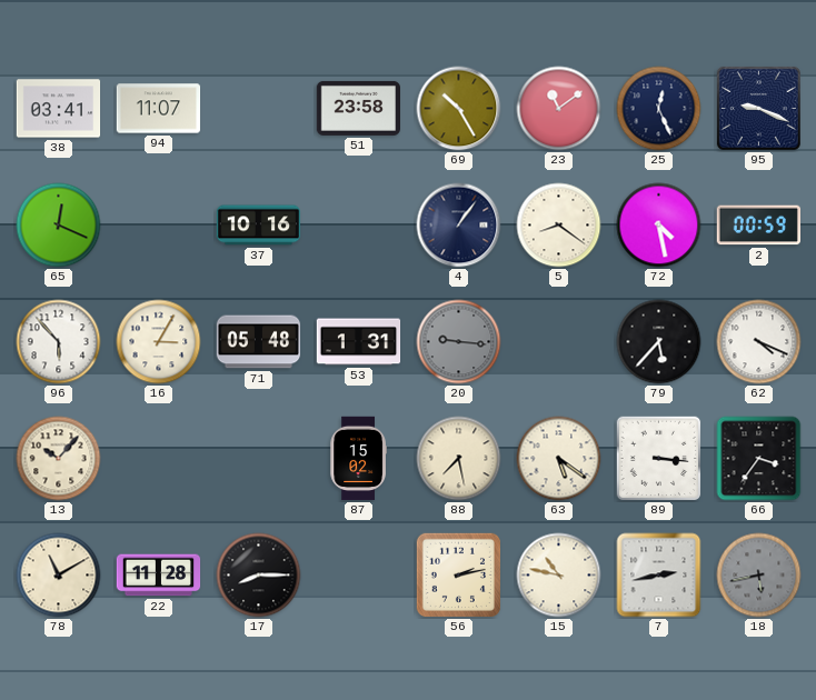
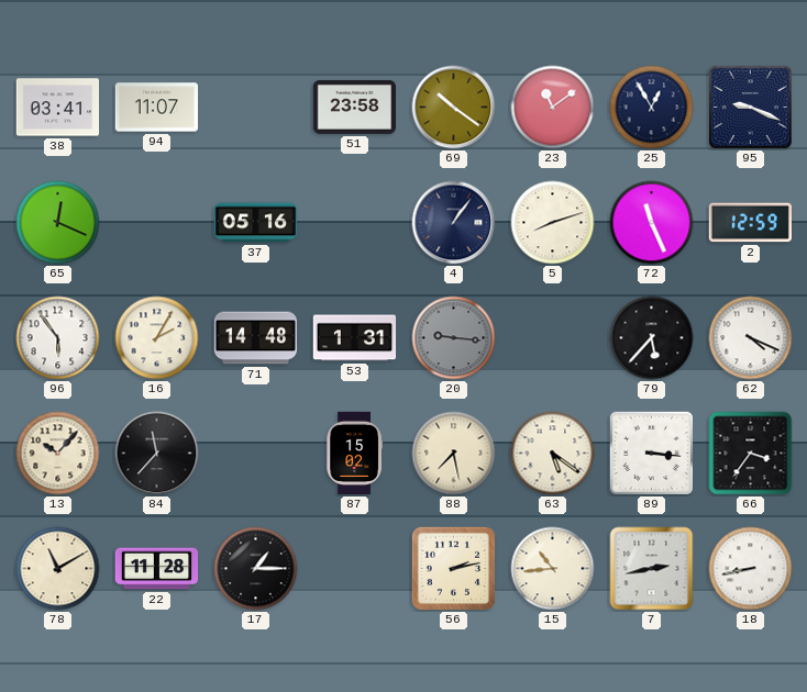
69: 10:25 -> 10:21
25: 12:26 -> 12:55
37: 10:16 -> 05:16
5: 8:21 -> 8:12
72: 4:28 -> 11:26
2: 00:59 -> 12:59
96: 5:53 -> 5:54
16: 3:05 -> 2:05
71: 05:48 -> 14:48
84: none -> 11:37
17: 8:15 -> 1:15
15: 10:47 -> 10:44
18: 5:43 -> 8:43
18 dial: grey -> white
